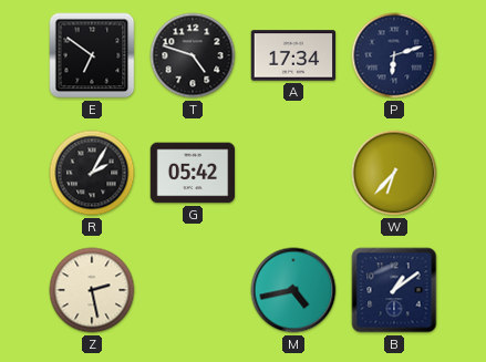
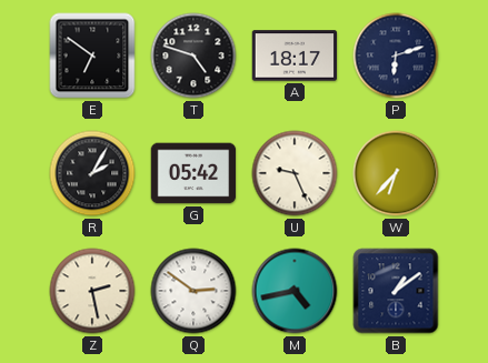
A: 17:34 -> 18:17
U: none -> 9:26
Q: none -> 2:51
